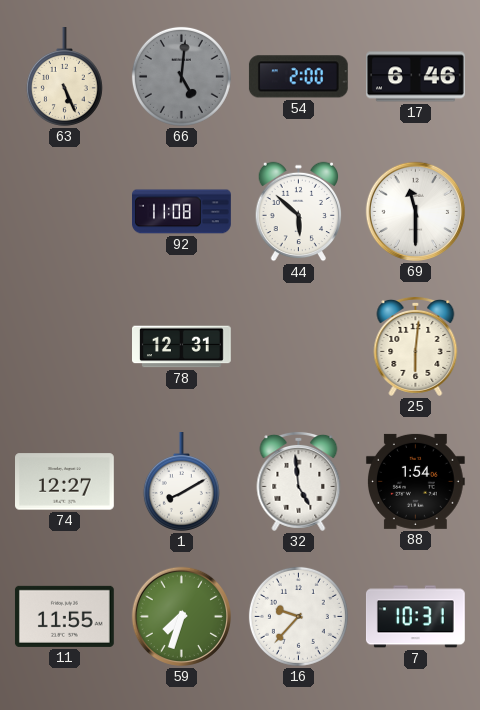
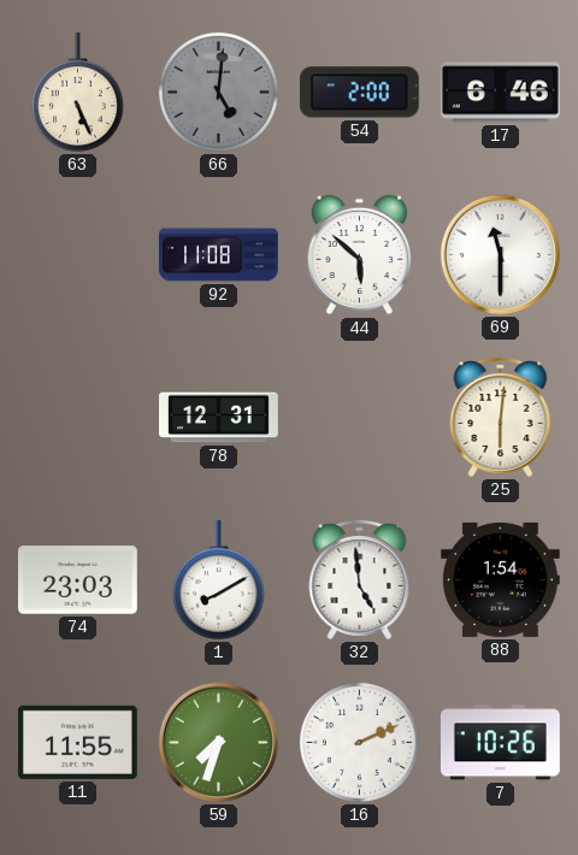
74: 12:27 -> 23:03
16: 9:37 -> 2:11
7: 10:31 -> 10:26
